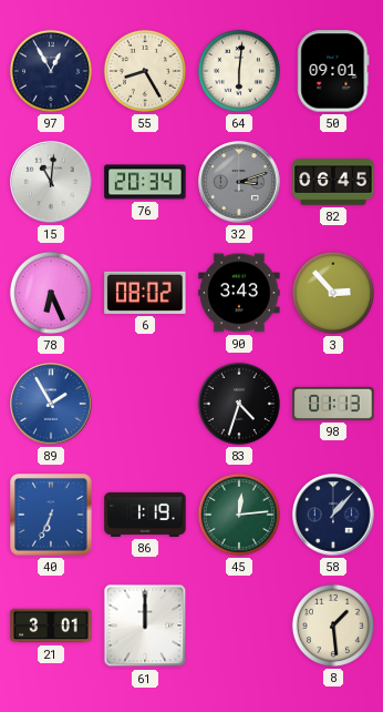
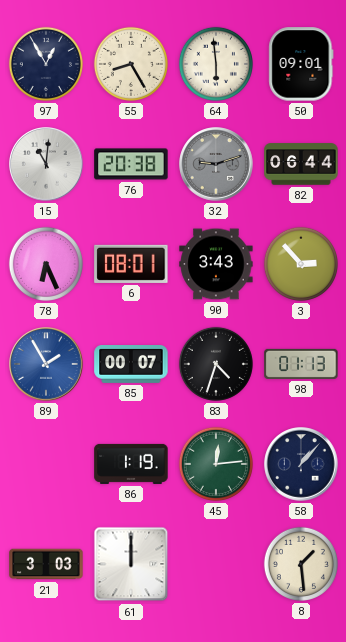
64: 6:01 -> 5:59
76: 20:34 -> 20:38
32: 3:12 -> 9:12
82: 06:45 -> 06:44
6: 08:02 -> 08:01
85: none -> 00:07
40: 6:34 -> none
21: 3:01 -> 3:03
